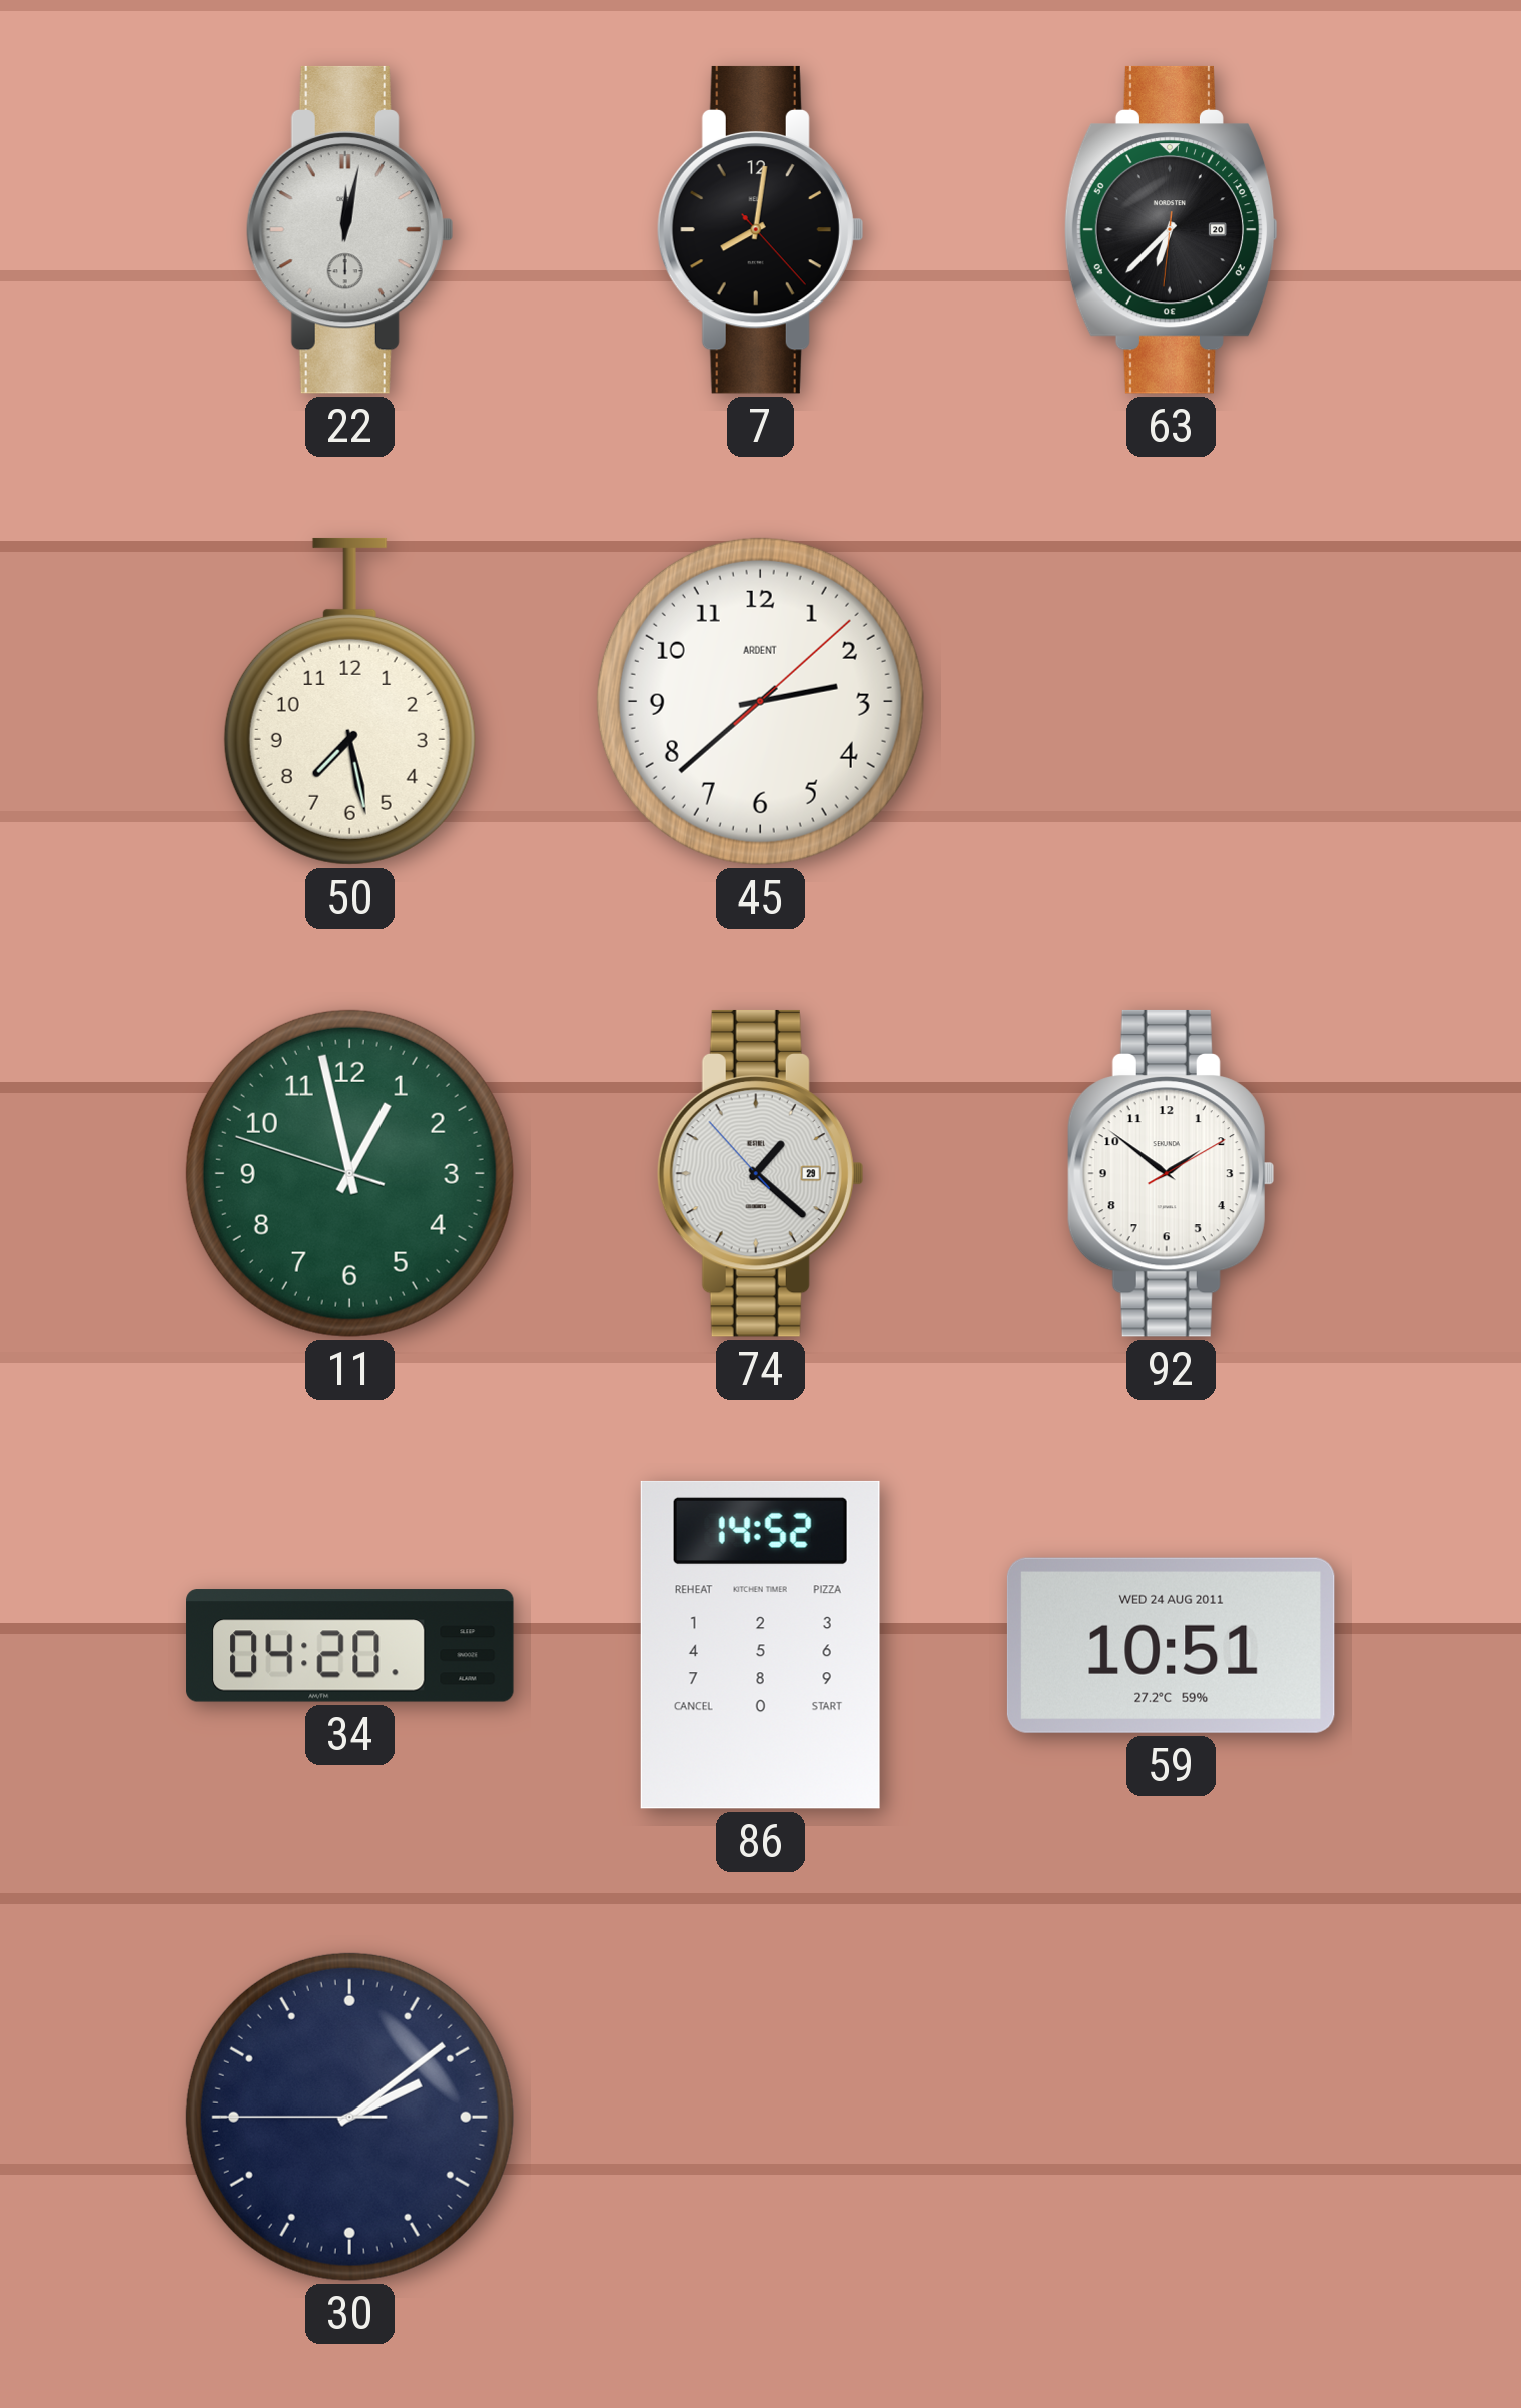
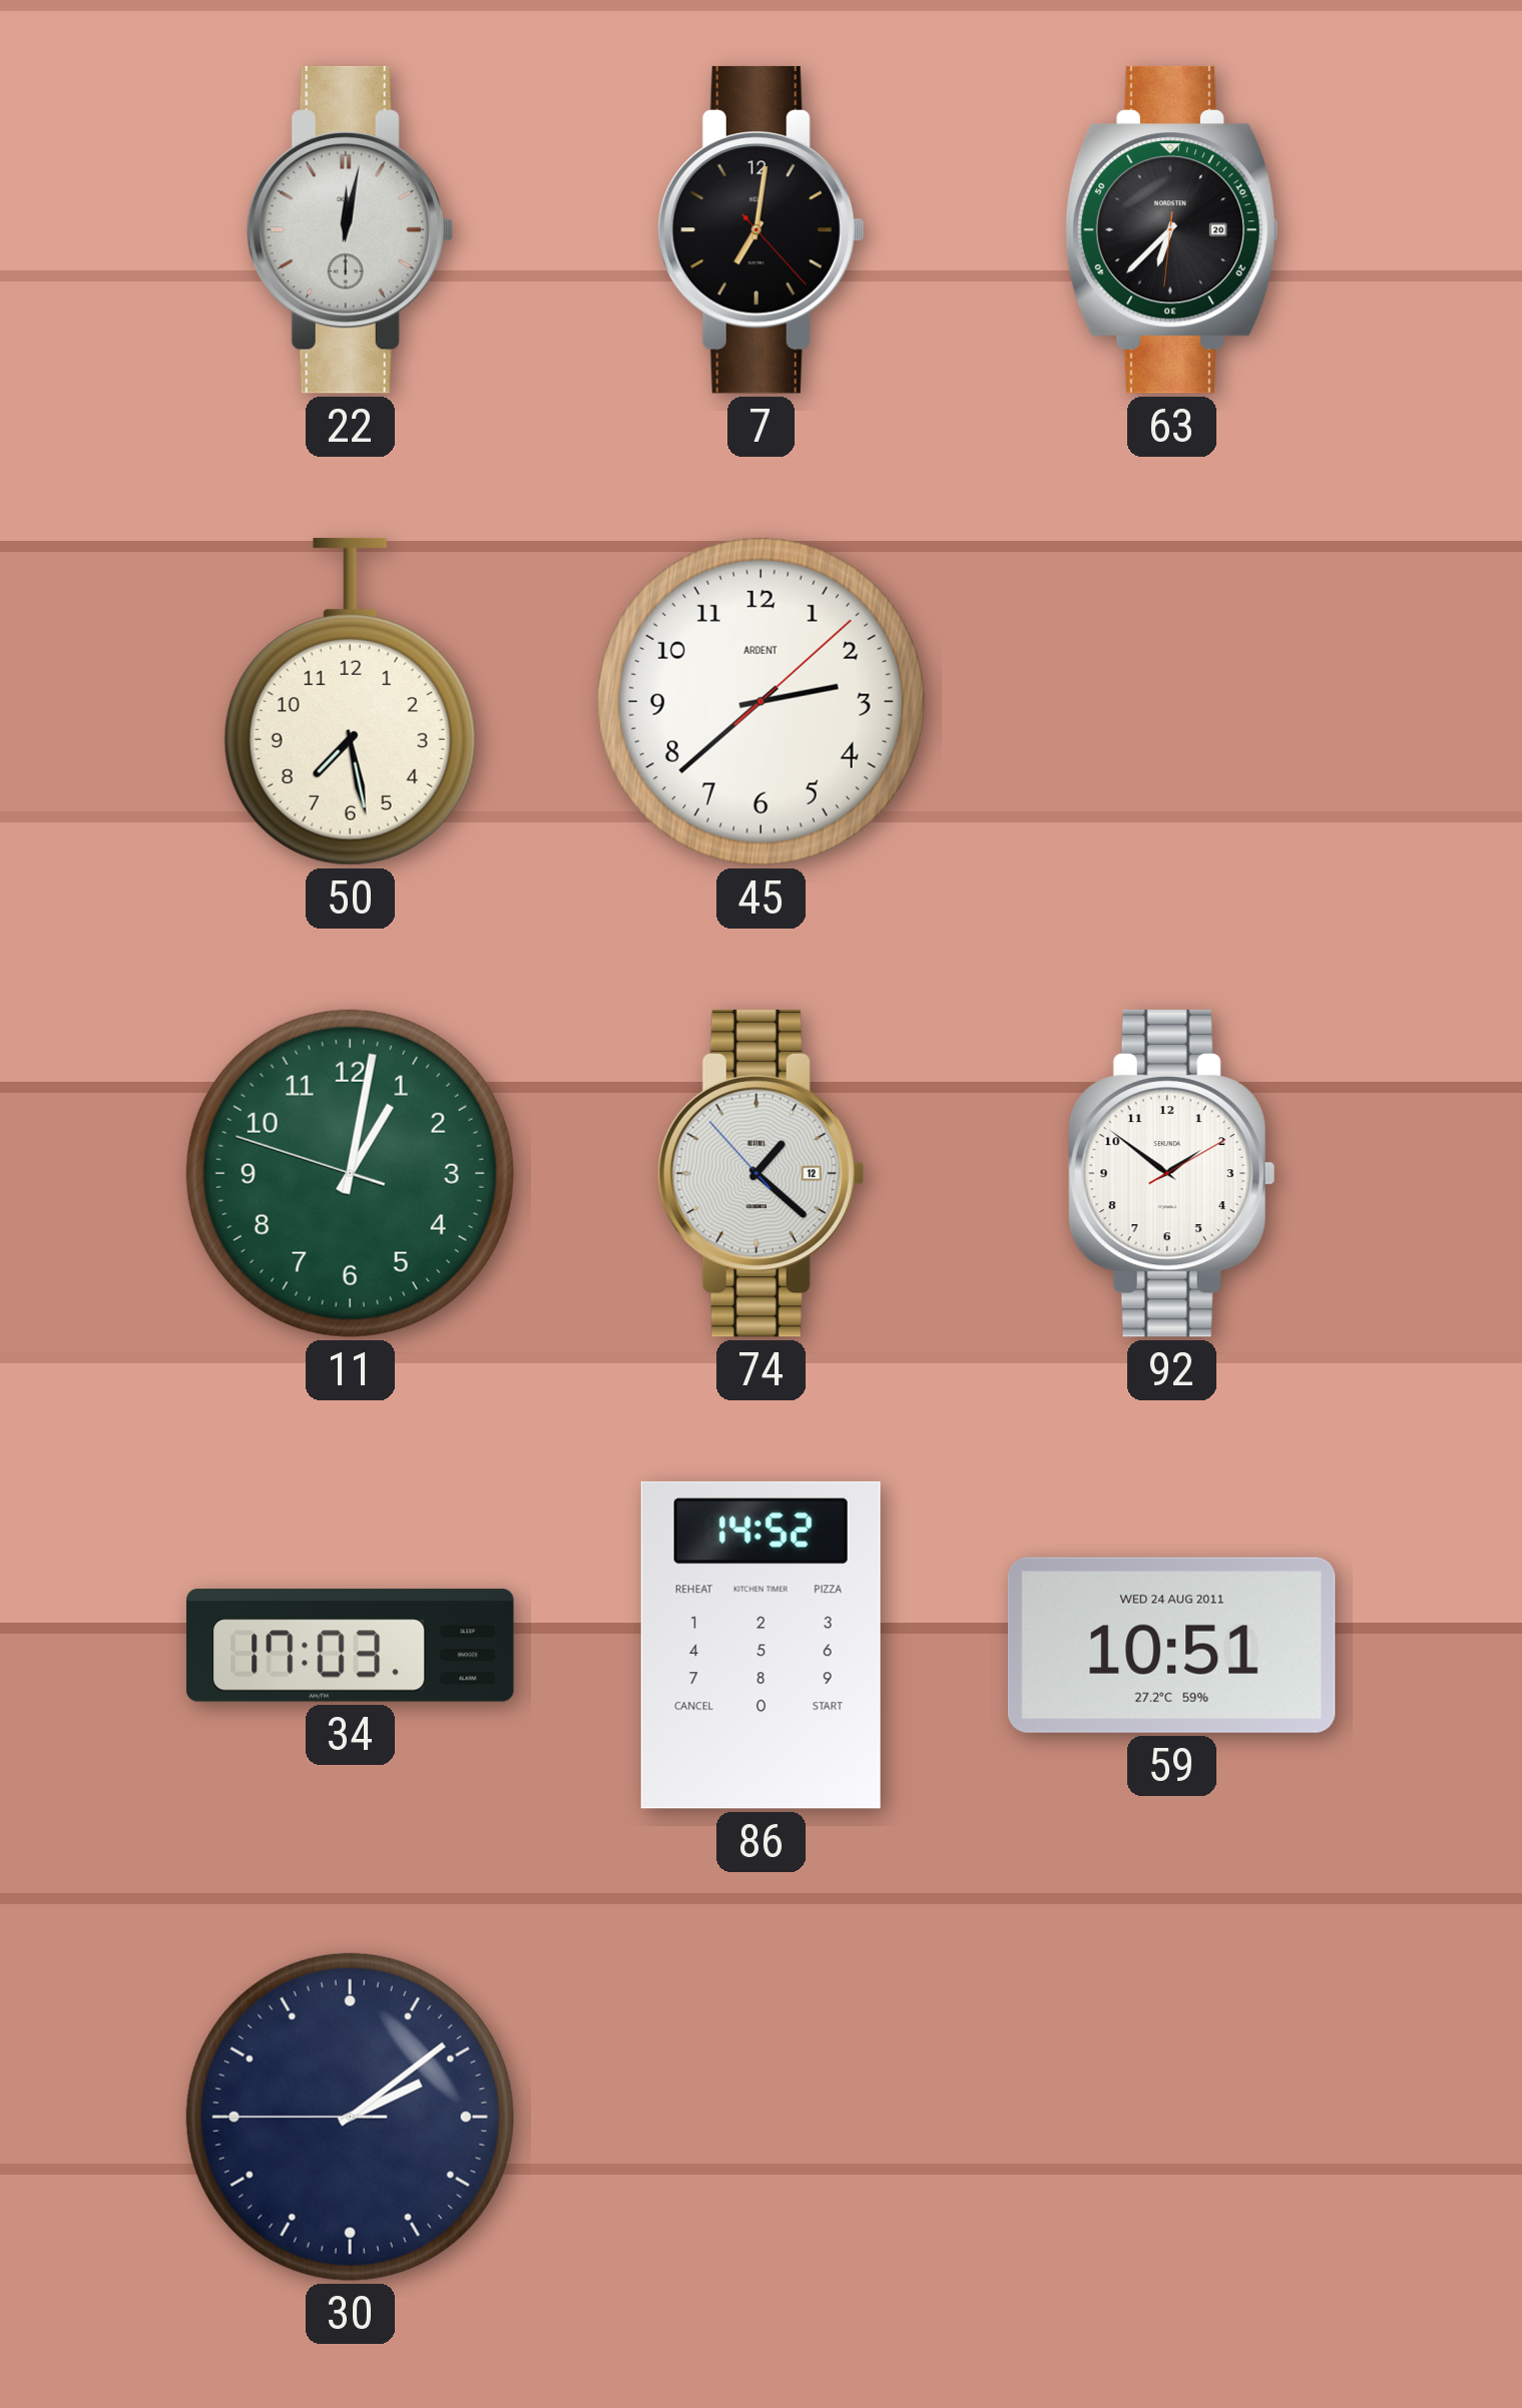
7: 8:01 -> 7:01
11: 12:57 -> 1:01
74 date: 29 -> 12
34: 04:20 -> 17:03
